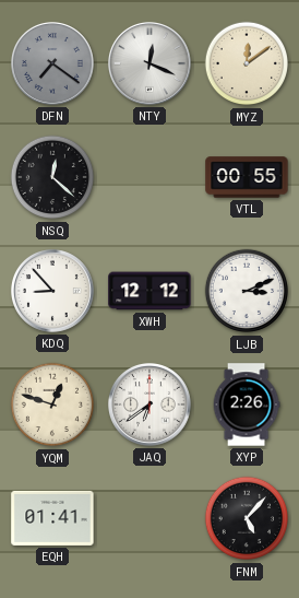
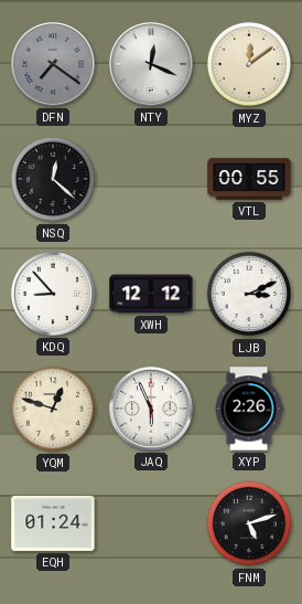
JAQ: 6:39 -> 5:56
EQH: 01:41 -> 01:24
FNM: 5:07 -> 5:12
